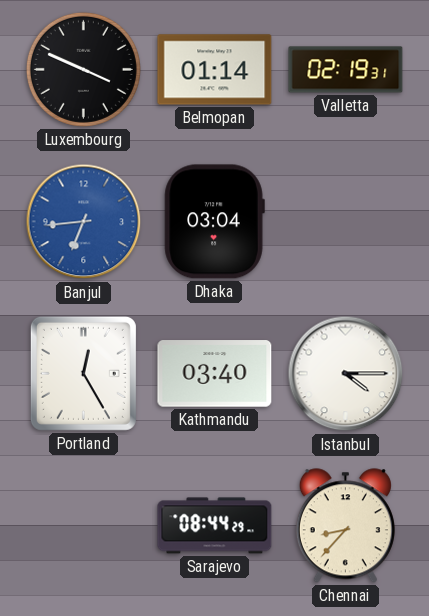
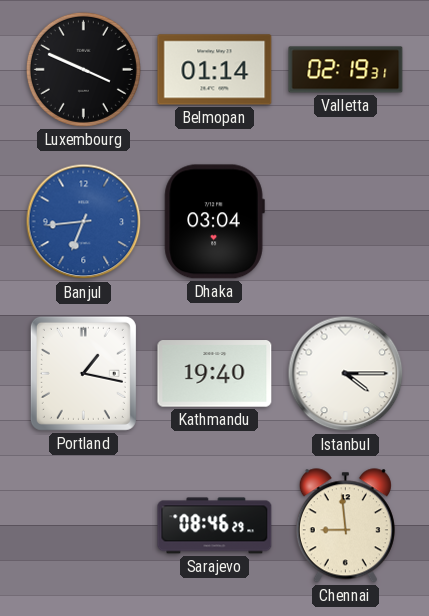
Portland: 12:25 -> 1:17
Kathmandu: 03:40 -> 19:40
Sarajevo: 08:44 -> 08:46
Chennai: 8:37 -> 8:59
